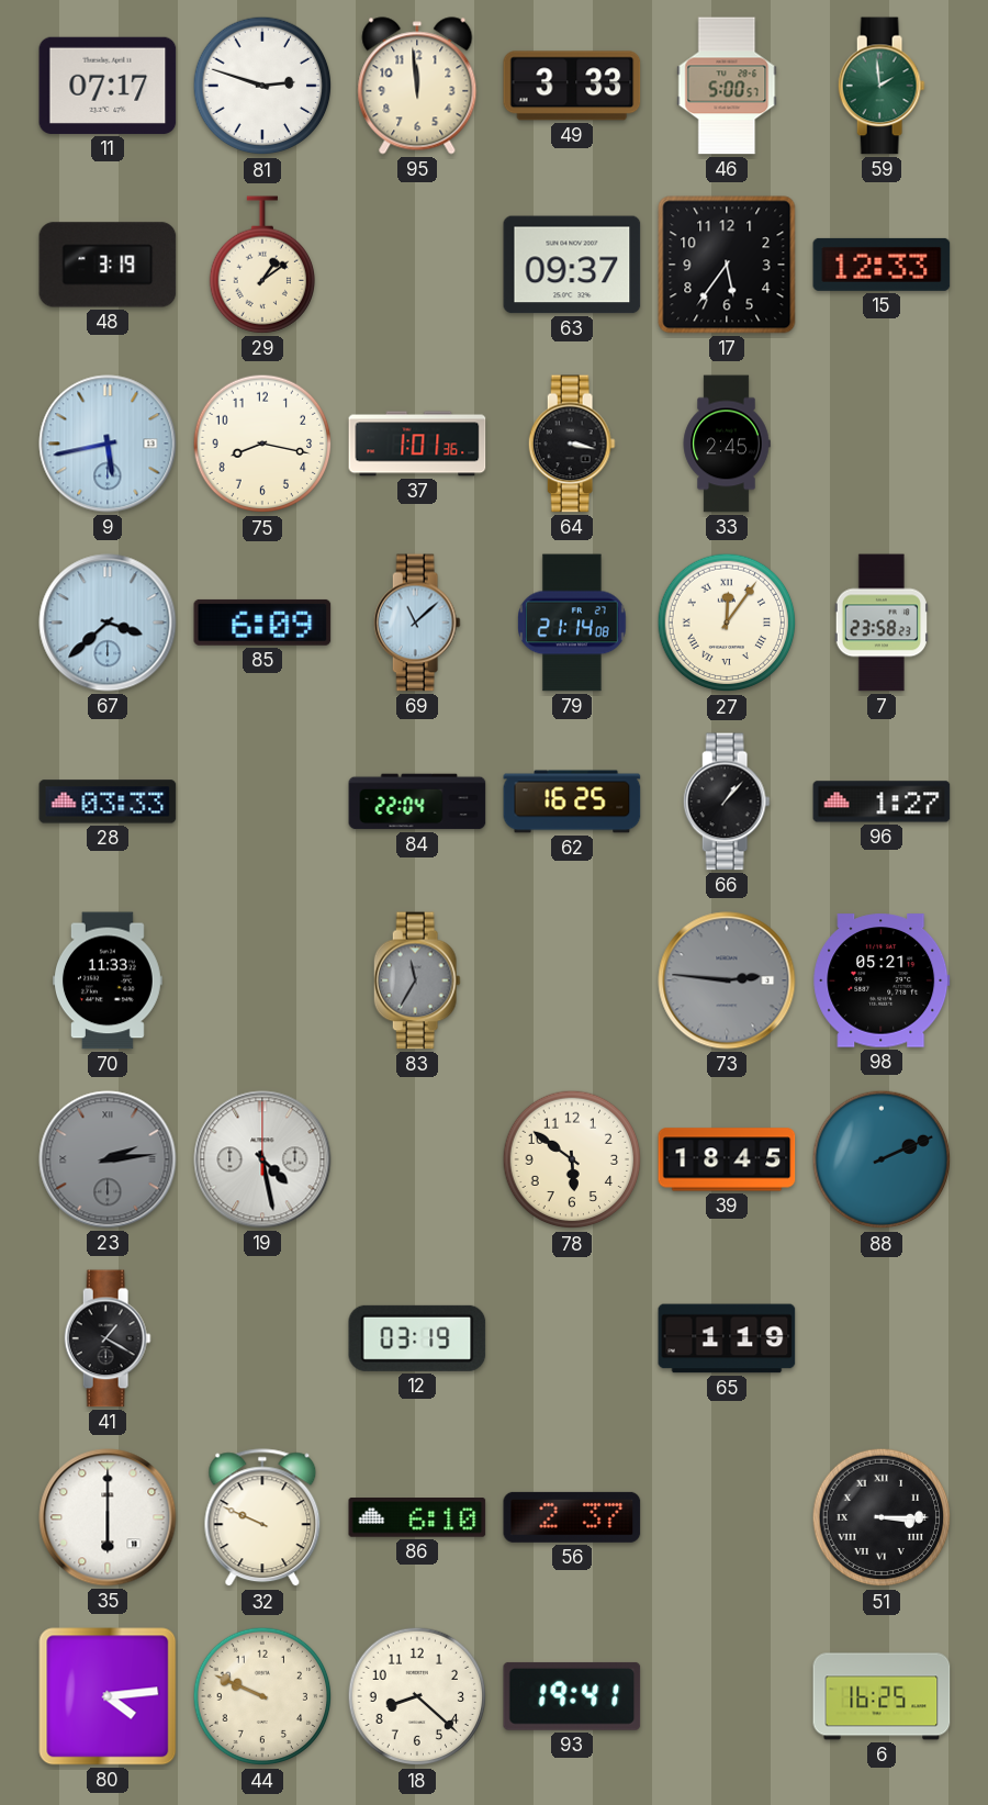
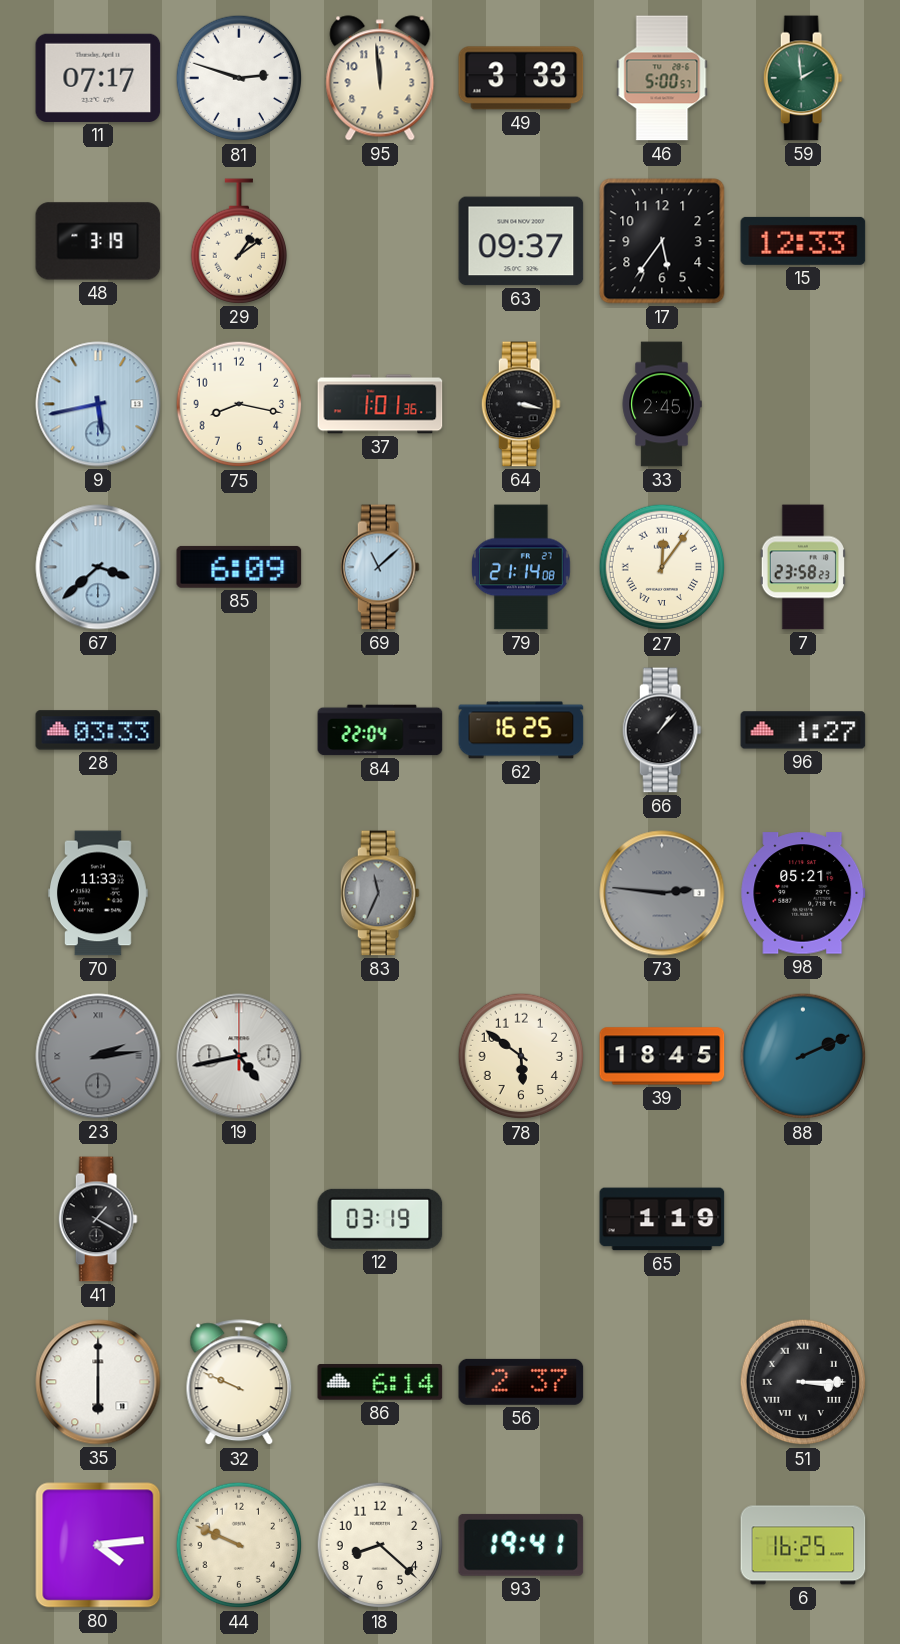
83: 11:35 -> 11:34
19: 4:28 -> 4:43
86: 6:10 -> 6:14
